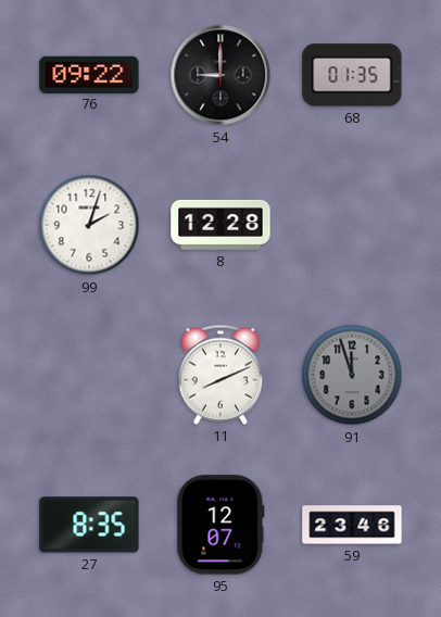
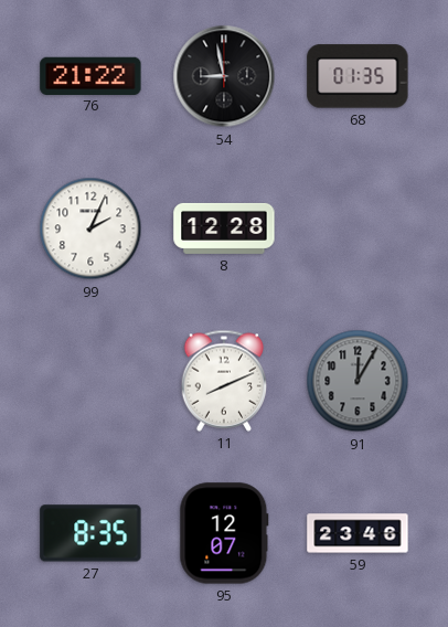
76: 09:22 -> 21:22
54: 9:00 -> 8:58
99: 2:03 -> 2:04
91: 11:57 -> 12:05
